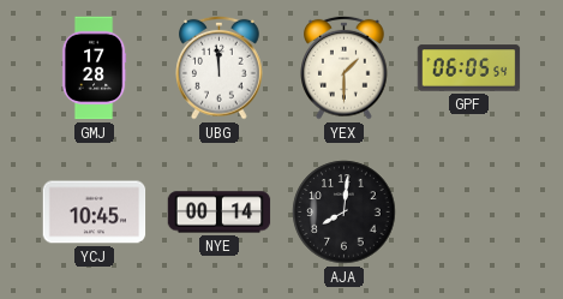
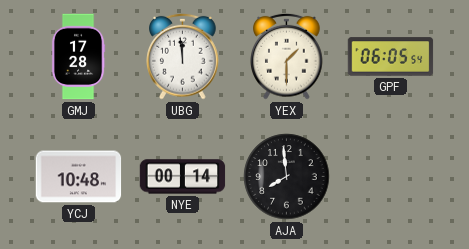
YCJ: 10:45 -> 10:48
AJA: 8:01 -> 7:59
